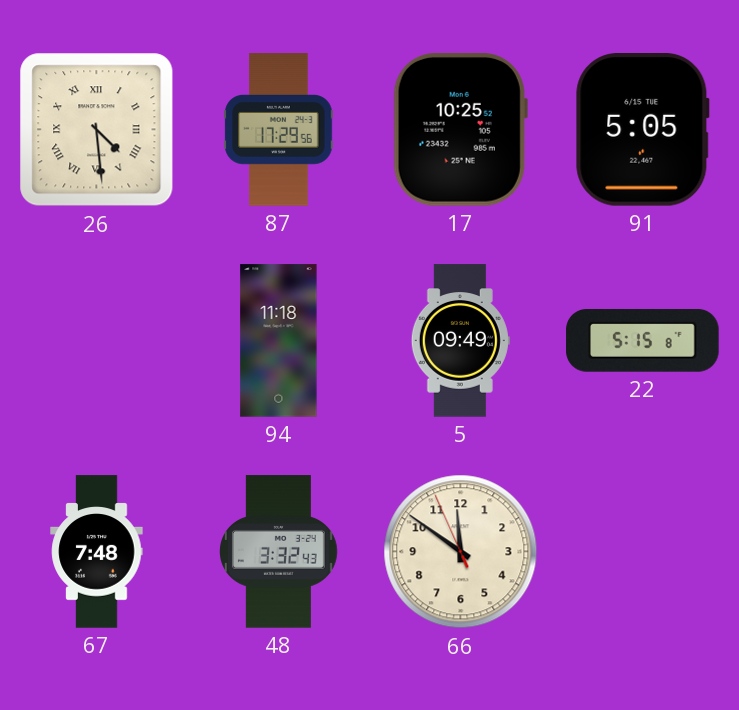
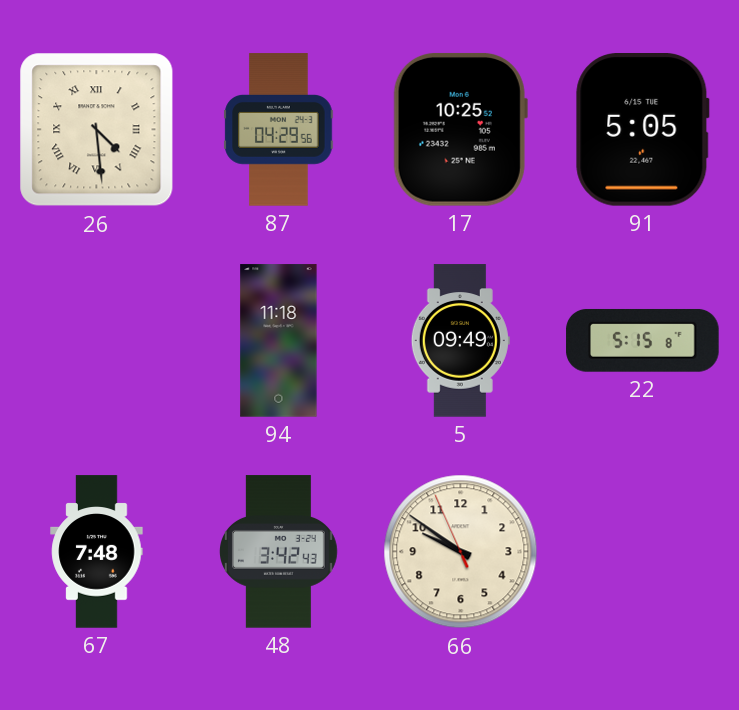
87: 17:29 -> 04:29
48: 3:32 -> 3:42
66: 11:50 -> 9:50
